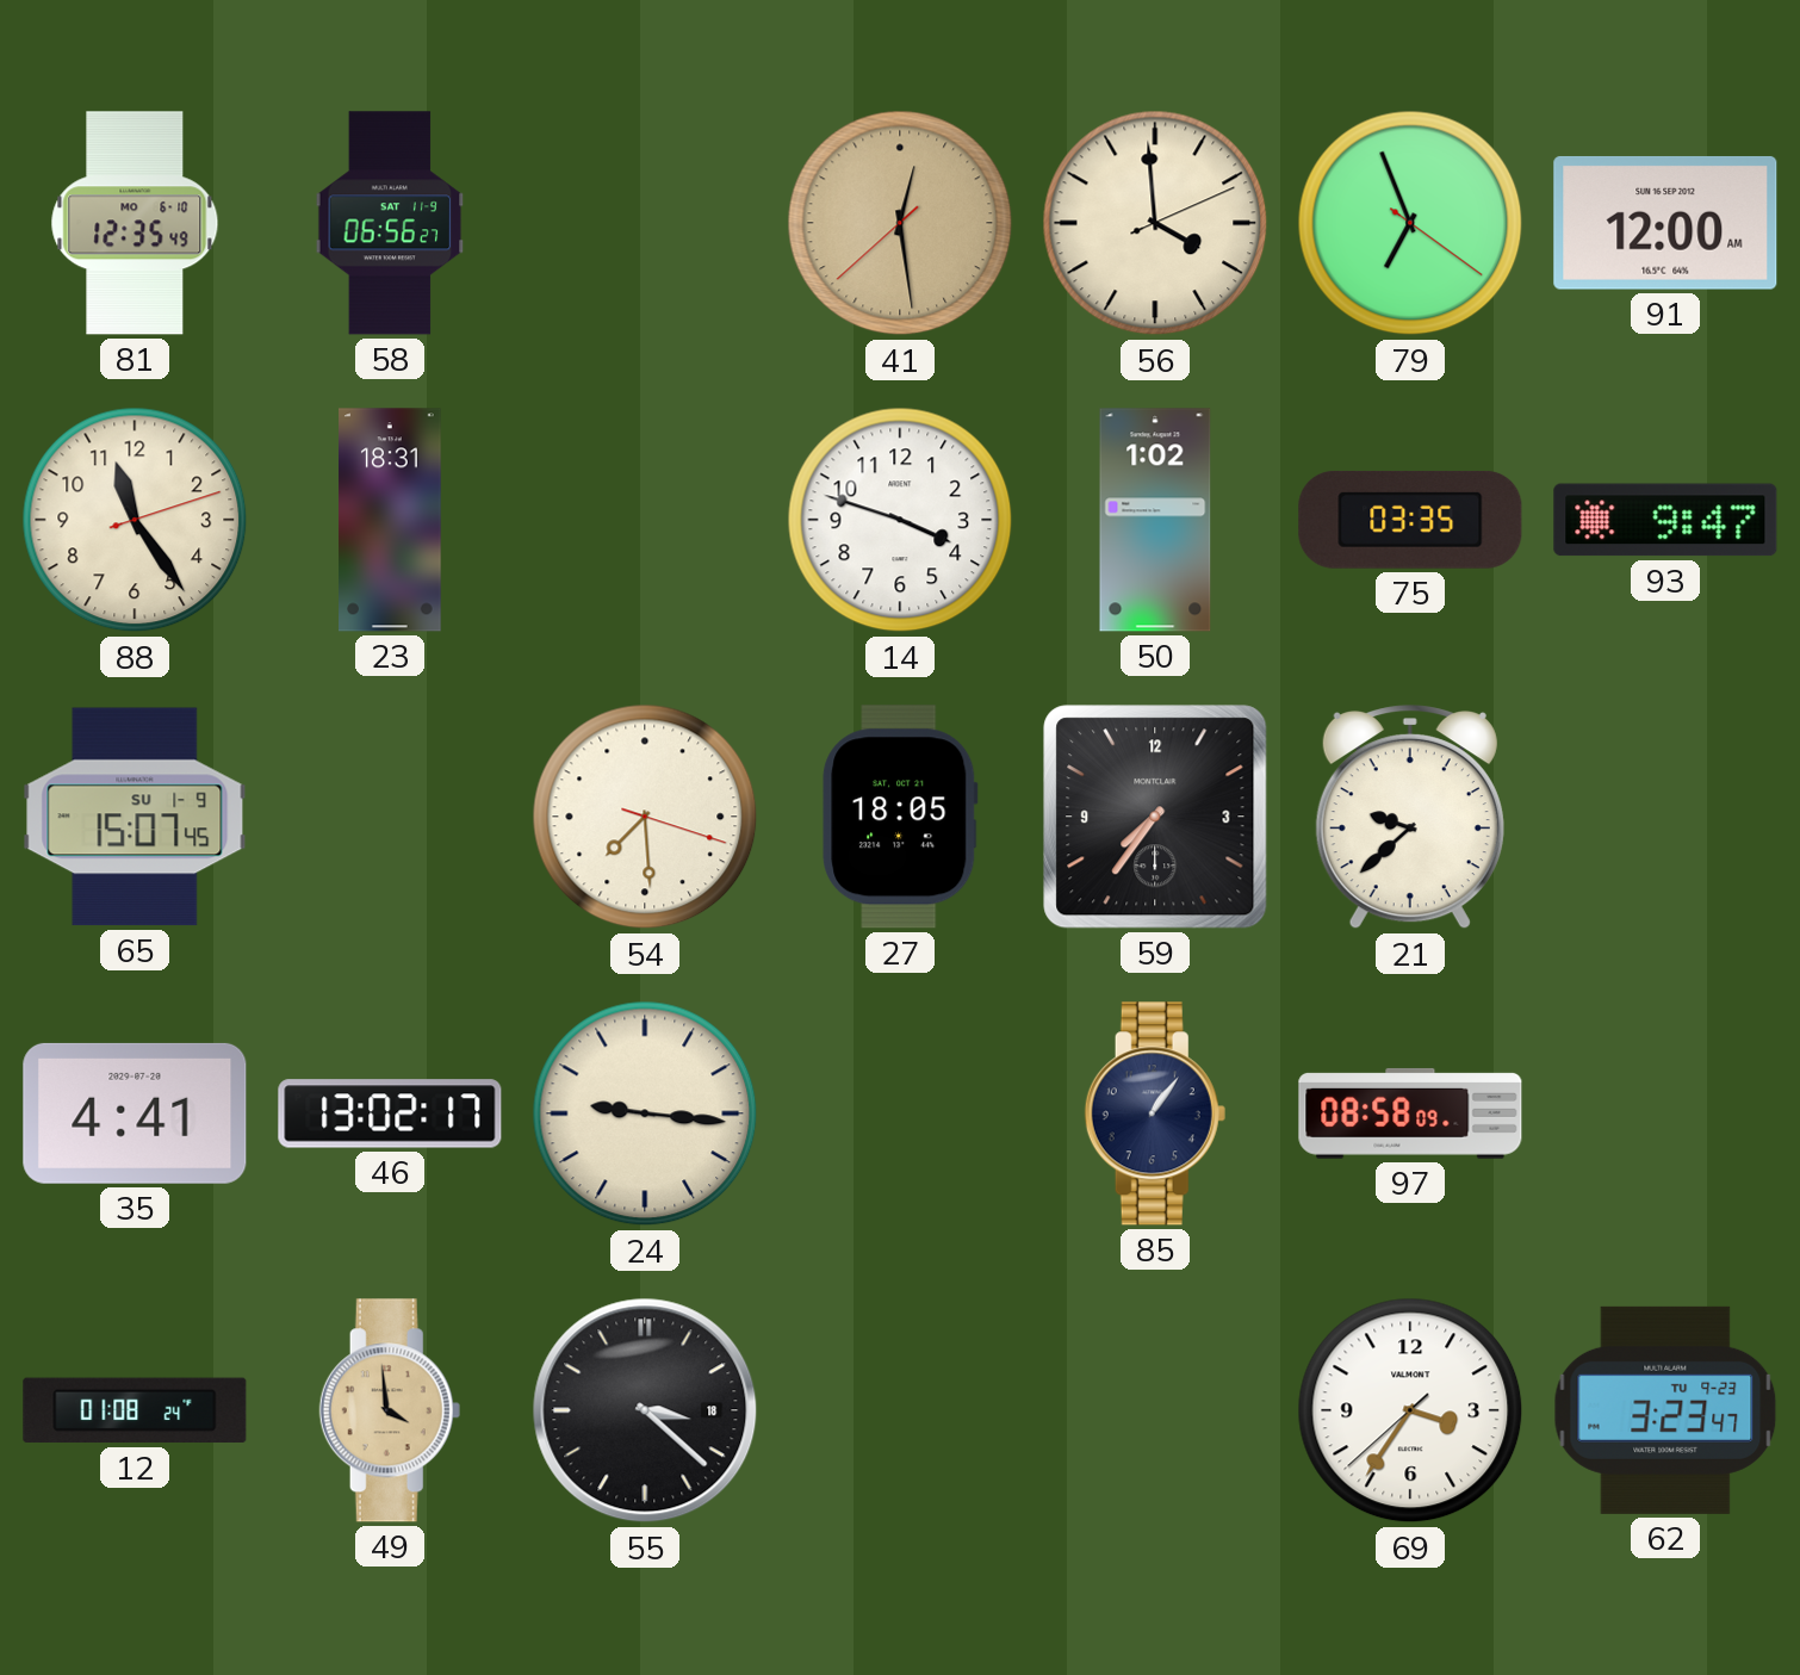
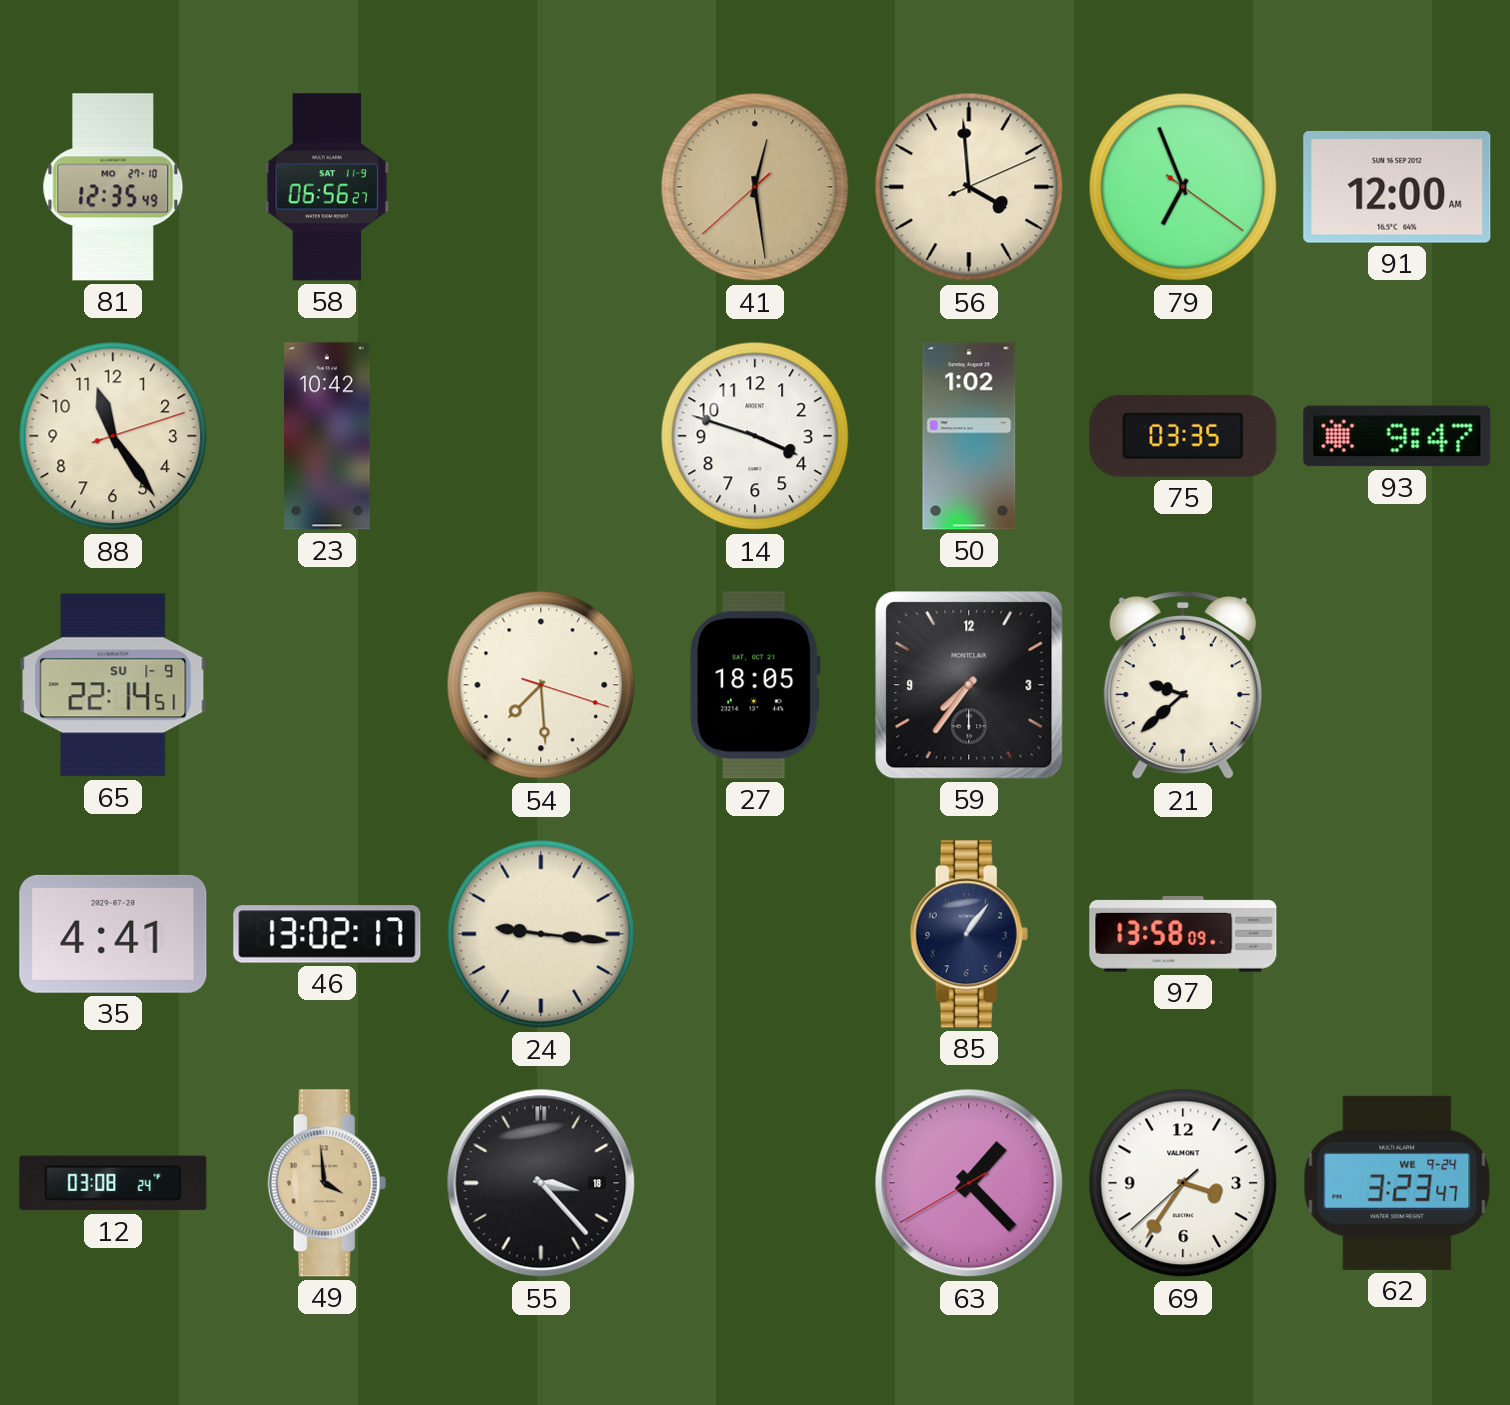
81 date: MO 6-10 -> MO 27-10
23: 18:31 -> 10:42
65: 15:07 -> 22:14
97: 08:58 -> 13:58
12: 01:08 -> 03:08
55: 3:22 -> 3:23
63: none -> 1:22
62 date: TU 9-23 -> WE 9-24
